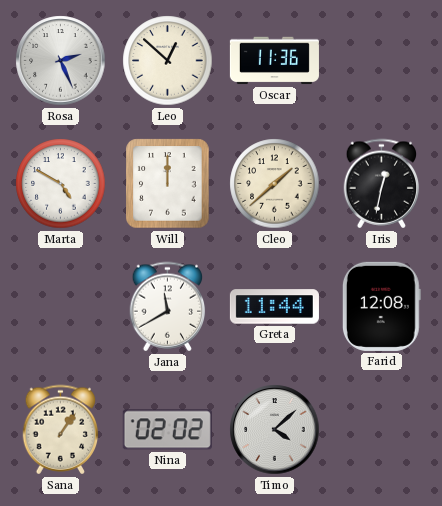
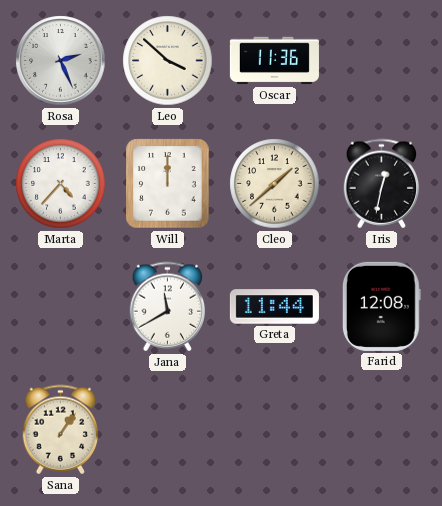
Leo: 12:52 -> 3:52
Marta: 4:50 -> 4:37
Nina: 02:02 -> none
Timo: 4:08 -> none
